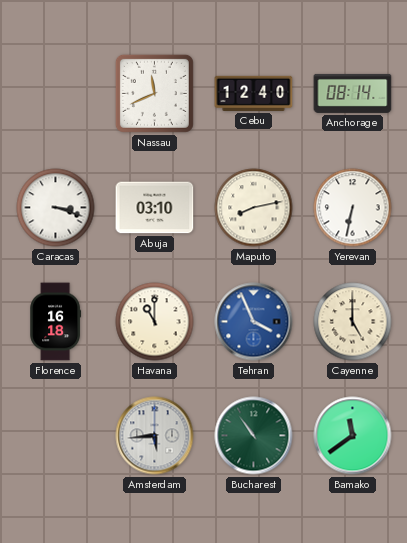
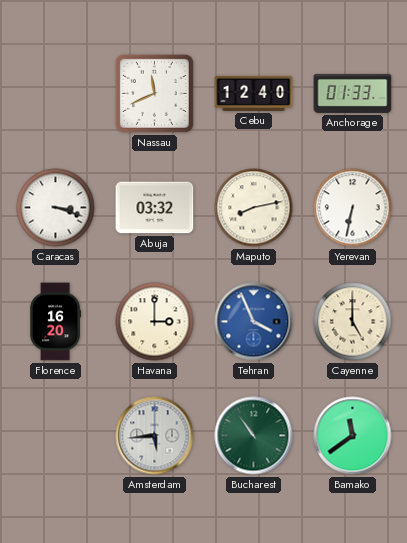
Anchorage: 08:14 -> 01:33
Abuja: 03:10 -> 03:32
Florence: 16:18 -> 16:20
Havana: 11:00 -> 3:00
